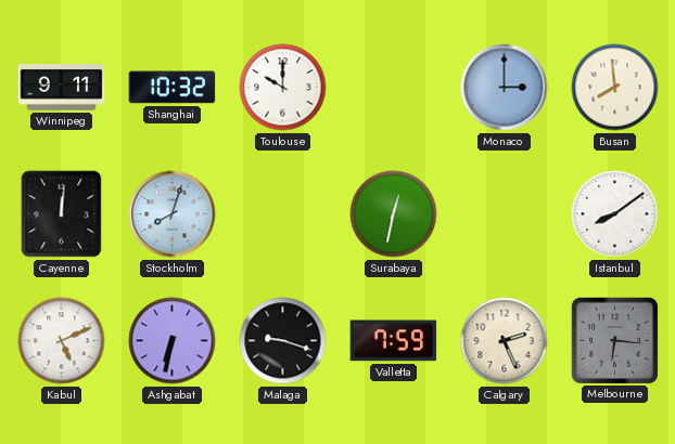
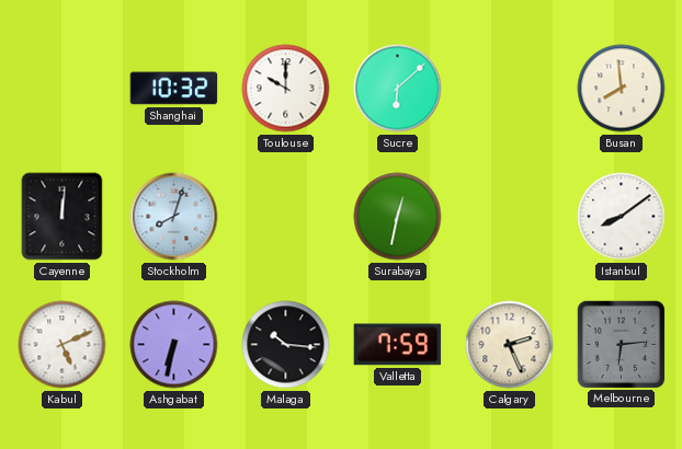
Winnipeg: 9:11 -> none
Sucre: none -> 6:08
Monaco: 3:00 -> none
Malaga: 9:18 -> 10:16
Melbourne: 6:16 -> 6:14
